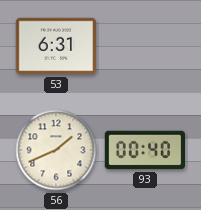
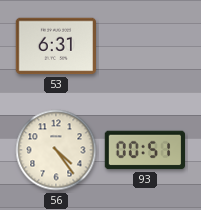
56: 1:41 -> 4:24
93: 00:40 -> 00:51
